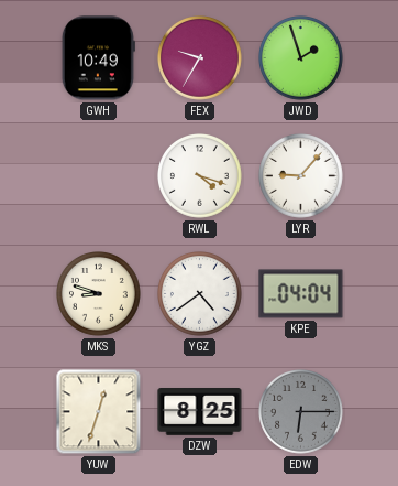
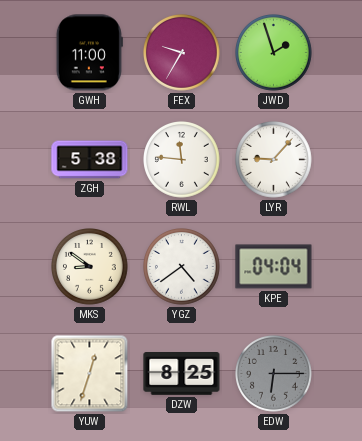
GWH: 10:49 -> 11:00
ZGH: none -> 5:38
RWL: 4:18 -> 11:46
MKS: 8:48 -> 8:51
